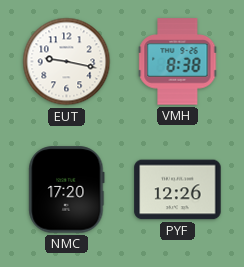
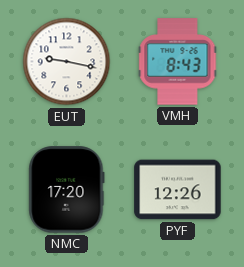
VMH: 8:38 -> 8:43
